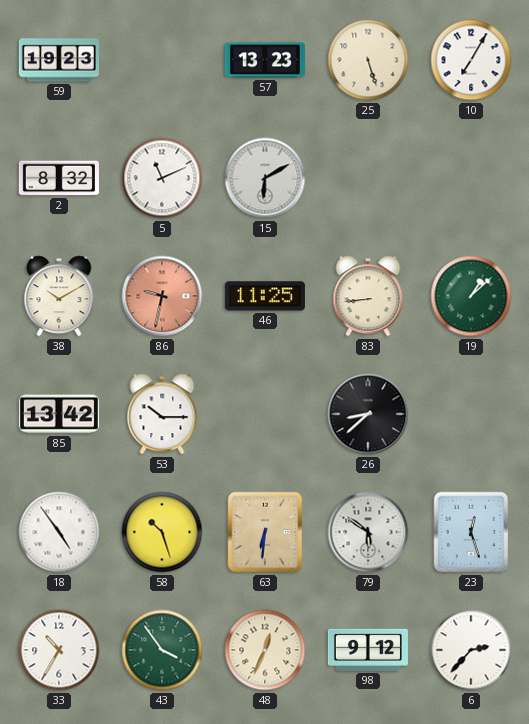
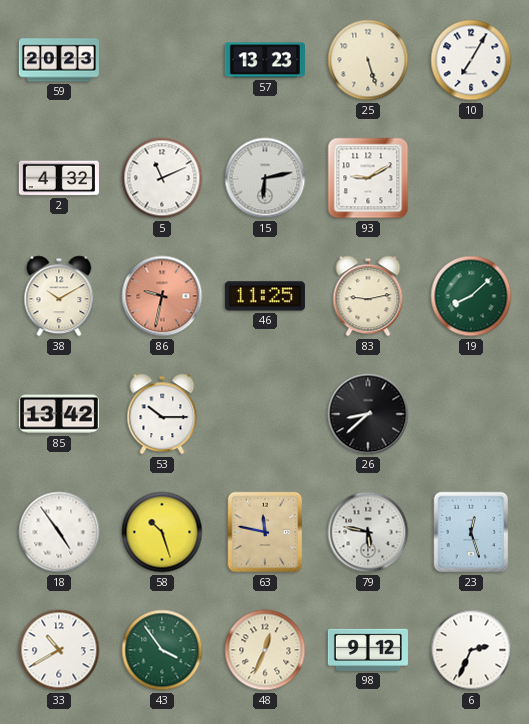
59: 19:23 -> 20:23
2: 8:32 -> 4:32
15: 6:10 -> 6:13
93: none -> 9:10
83: 8:44 -> 9:13
19: 1:08 -> 8:08
63: 6:31 -> 11:47
79: 5:51 -> 5:47
33: 10:35 -> 10:40
6: 2:37 -> 2:34
